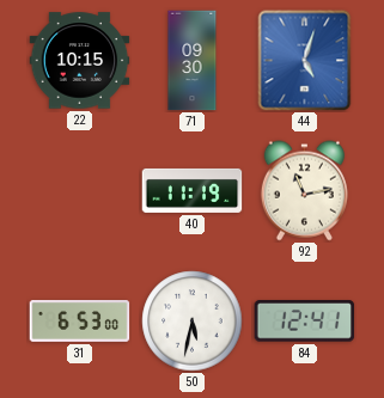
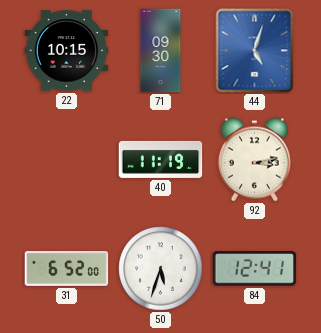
92: 11:13 -> 3:13
31: 6:53 -> 6:52
50: 5:32 -> 5:33
